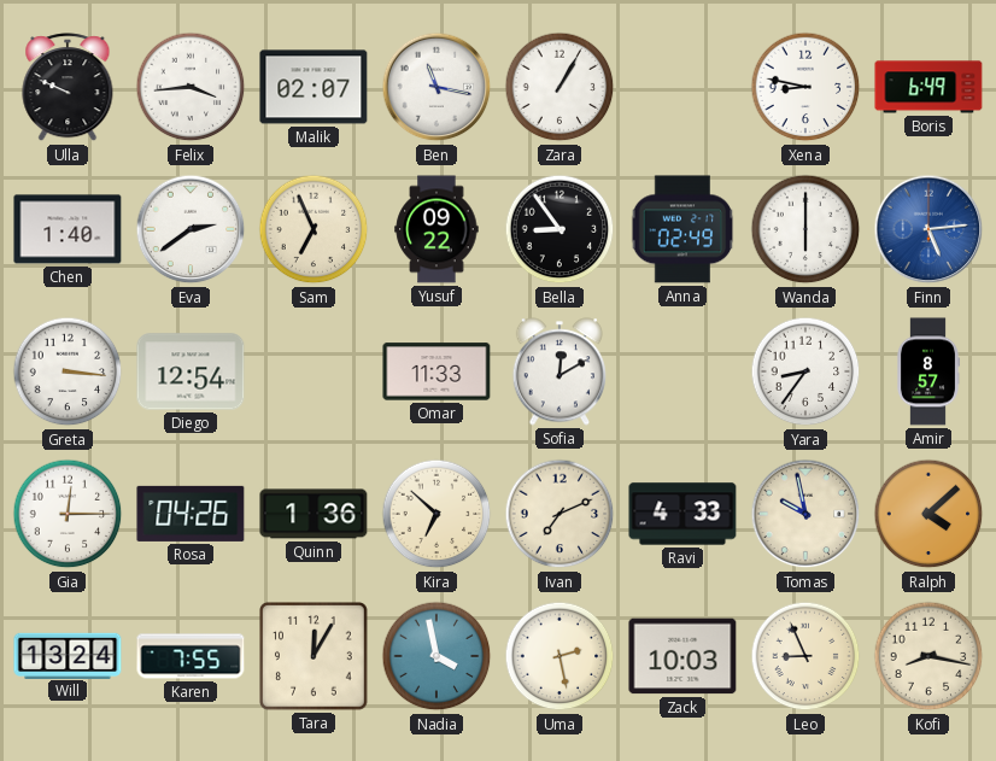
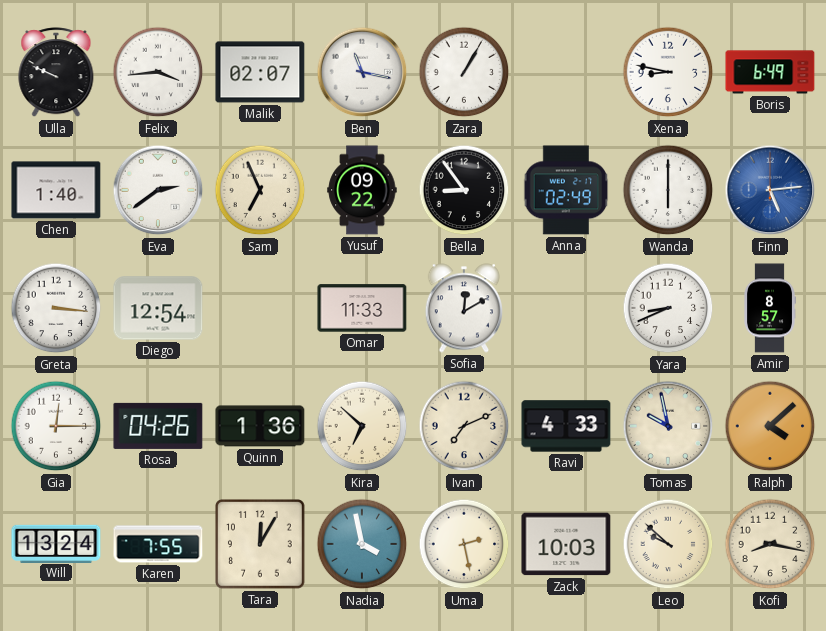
Yara: 8:36 -> 8:41
Leo: 8:56 -> 9:52
